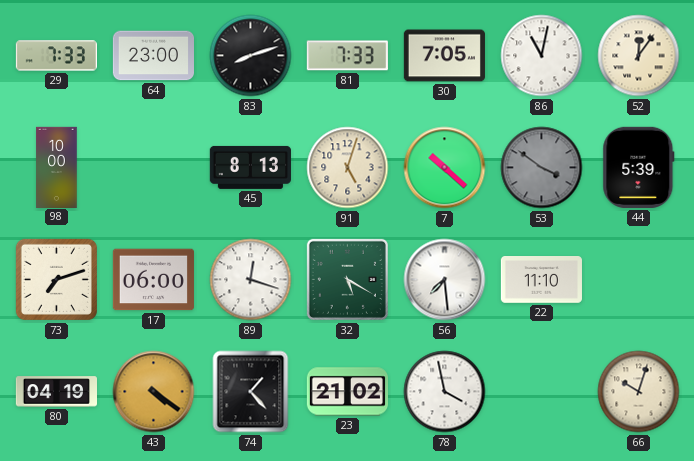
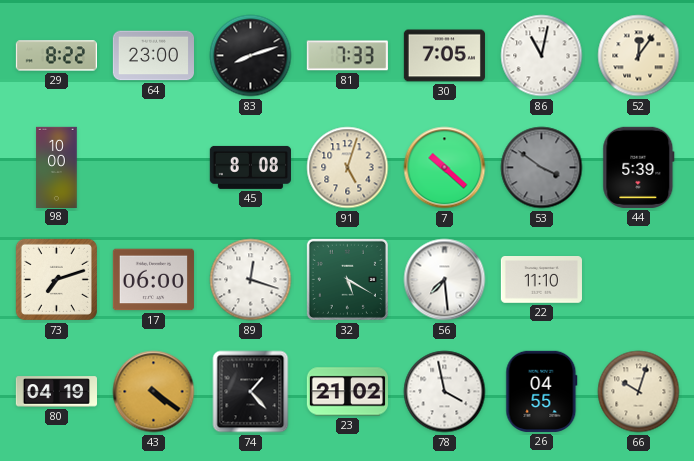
29: 7:33 -> 8:22
45: 8:13 -> 8:08
26: none -> 04:55
